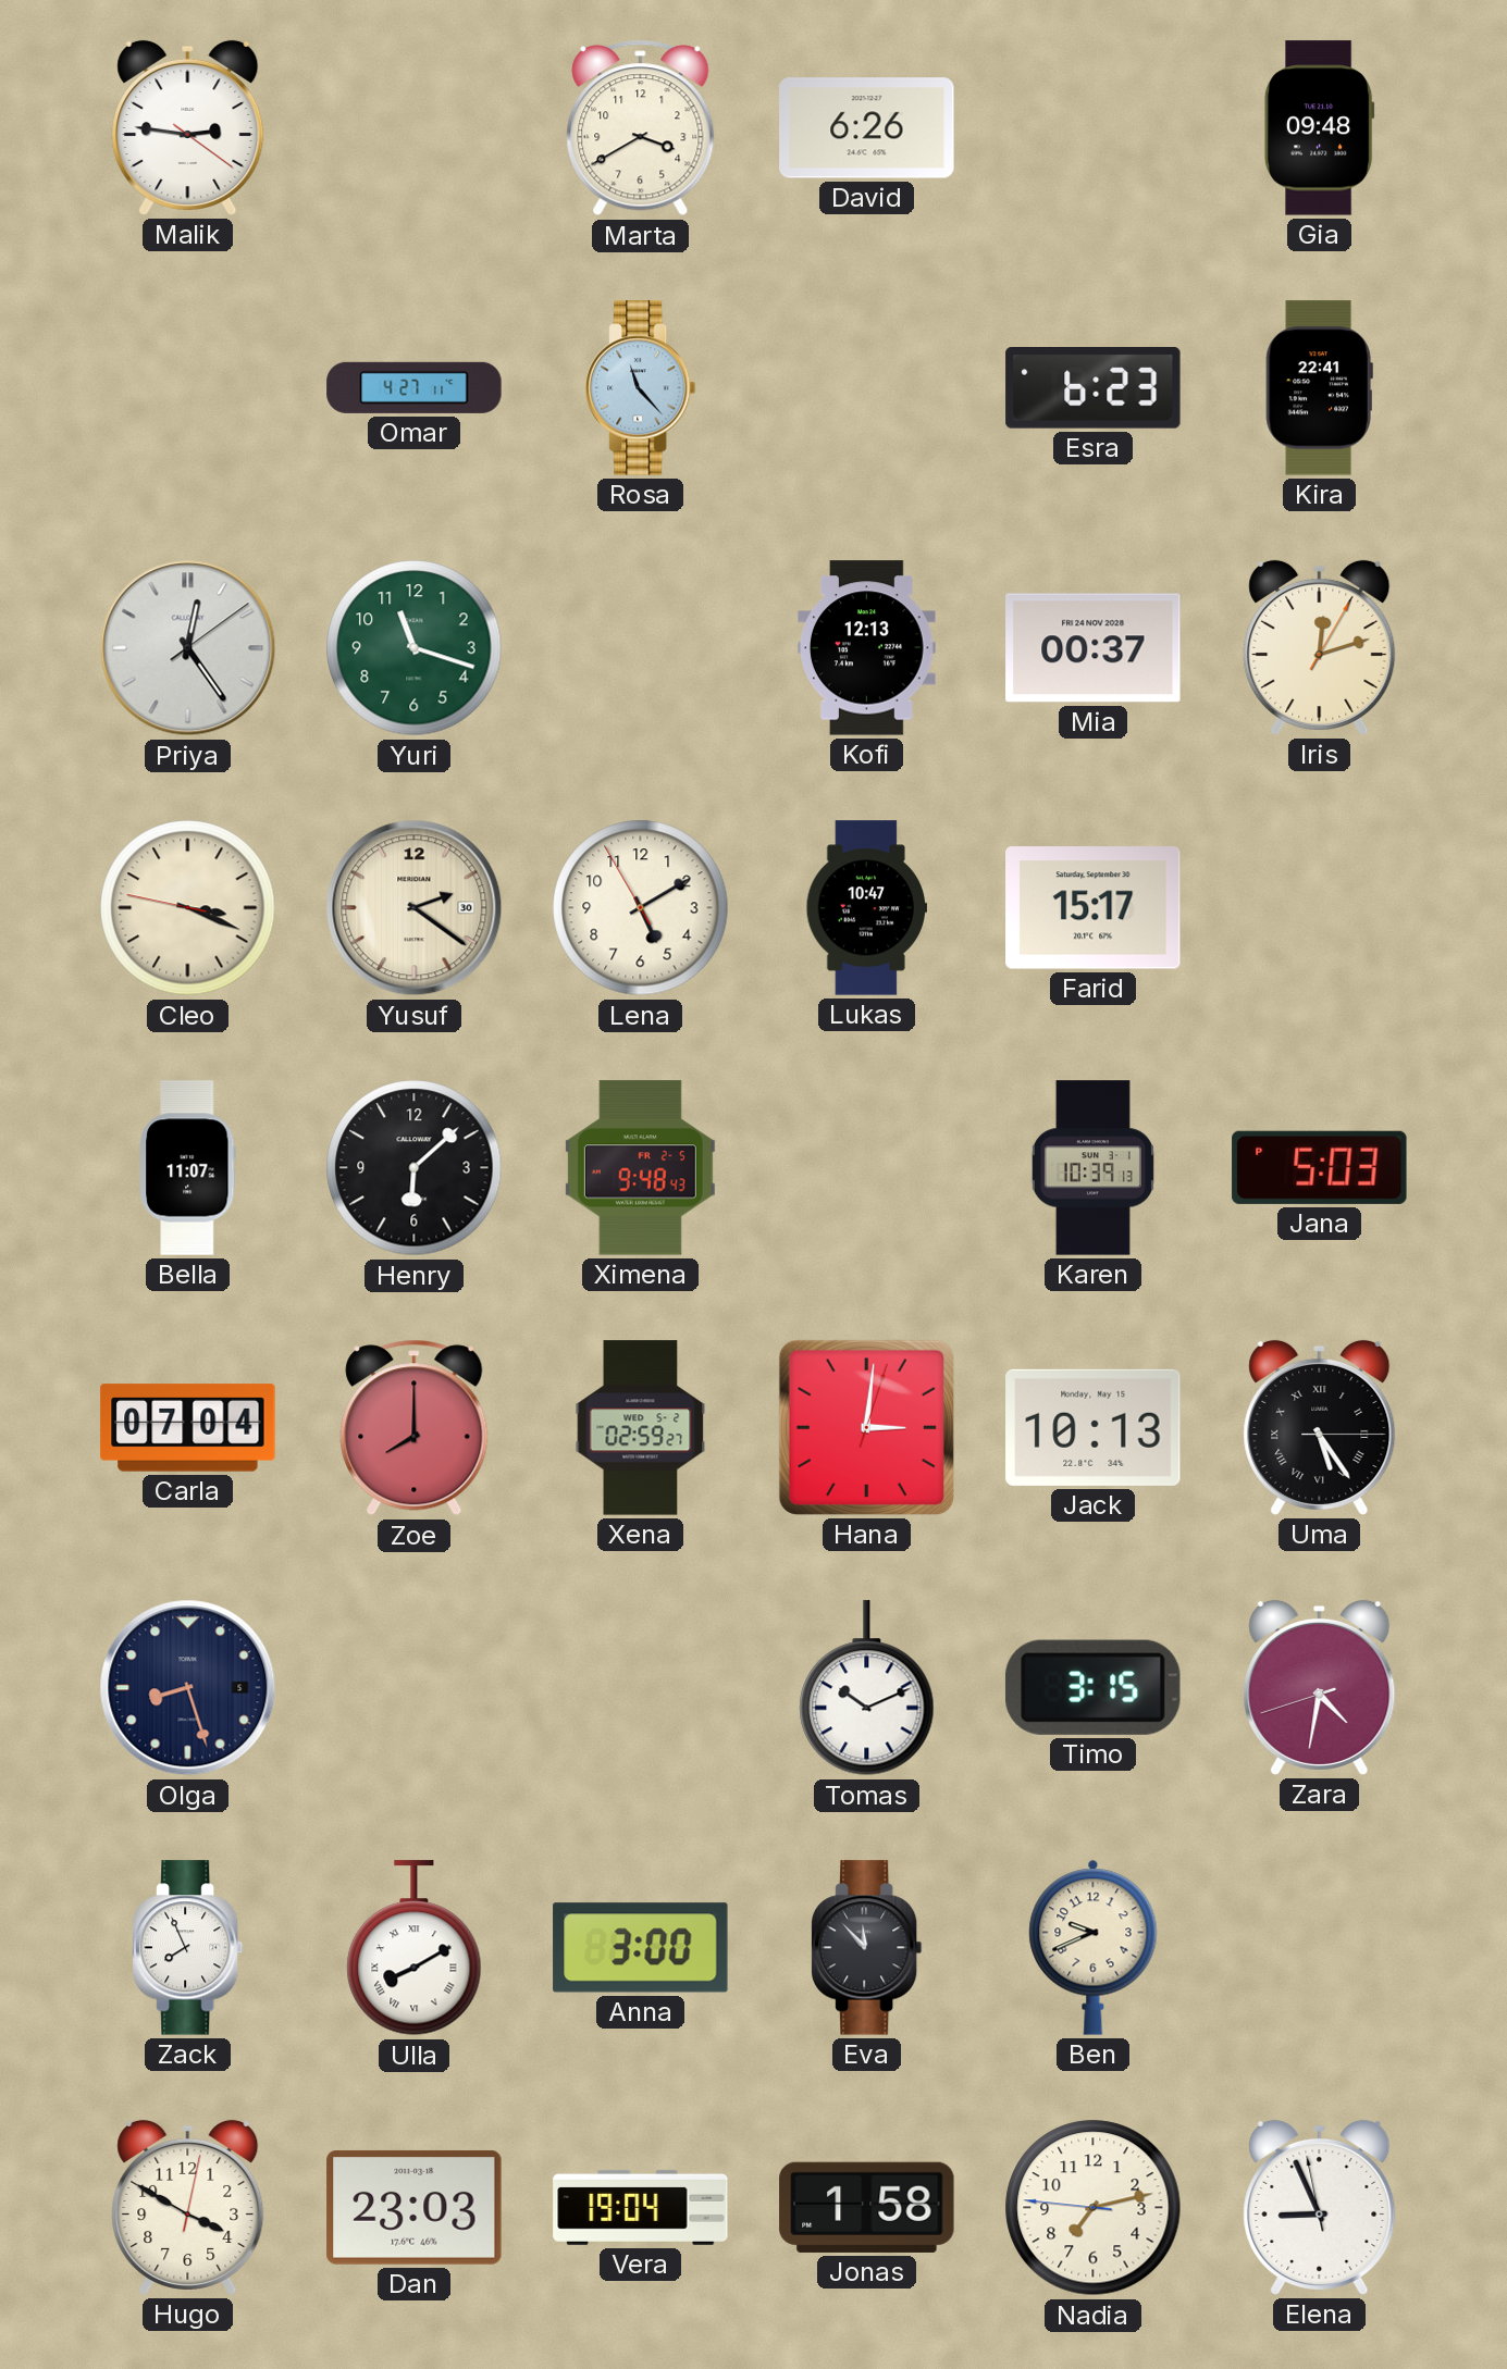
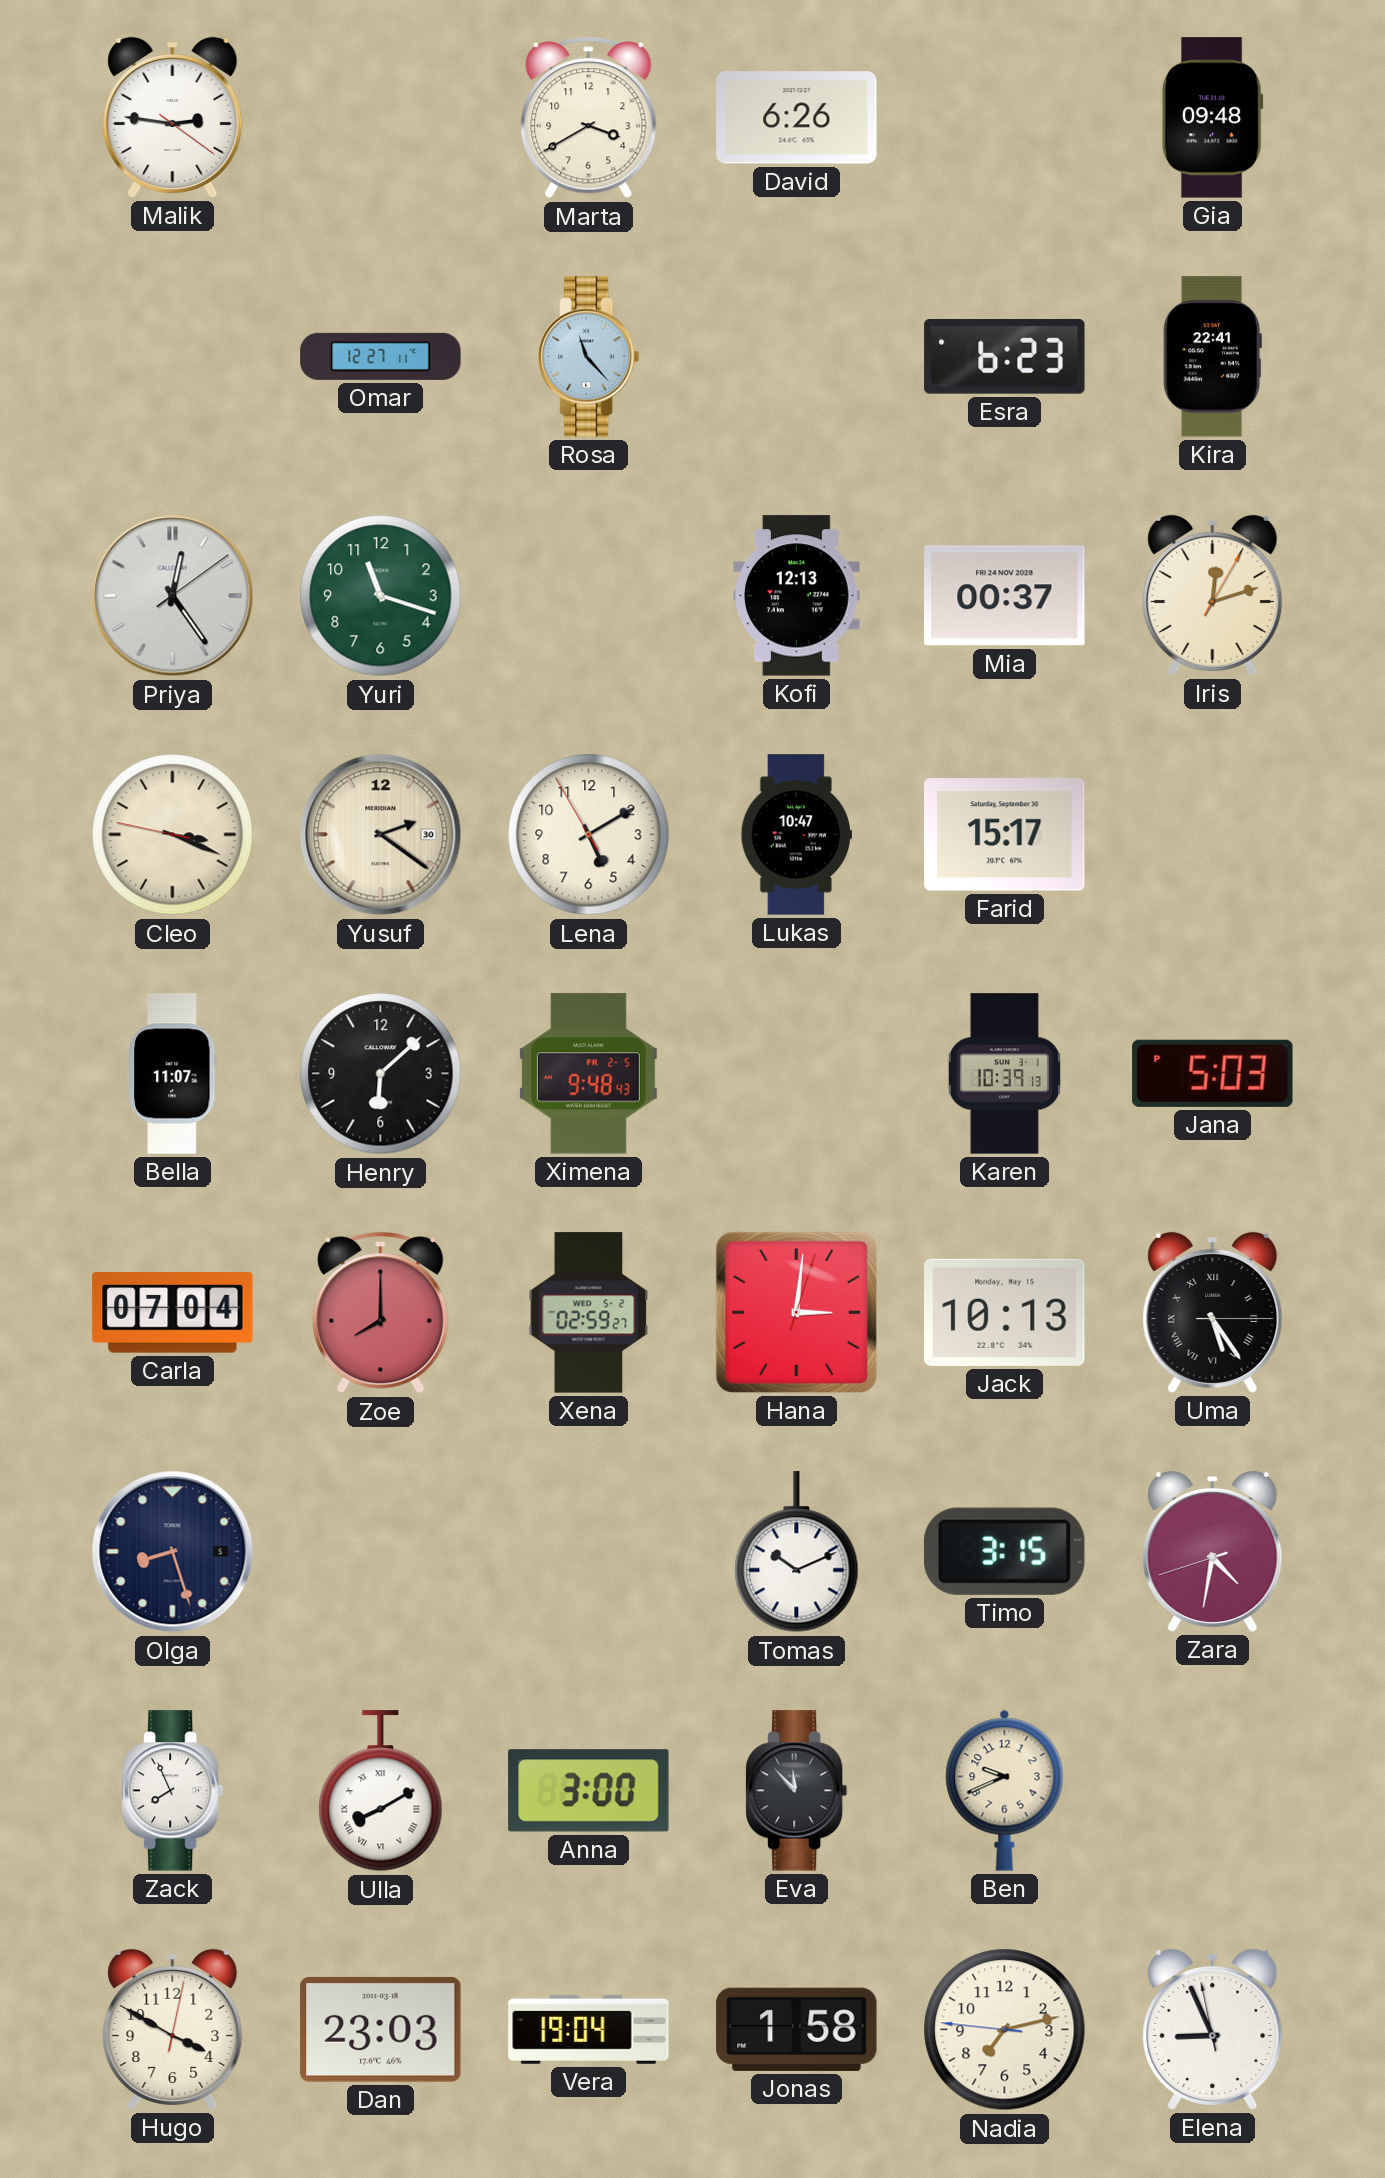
Omar: 4:27 -> 12:27
